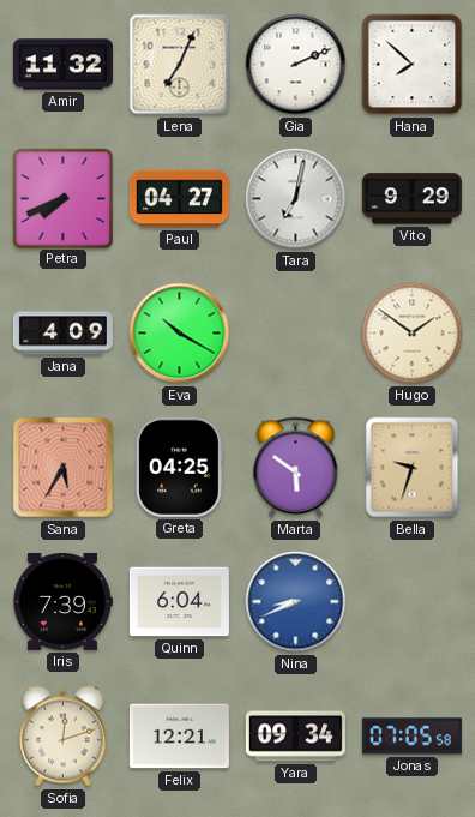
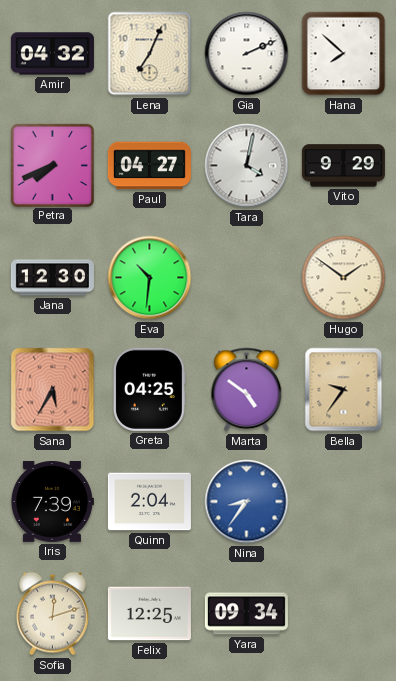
Amir: 11:32 -> 04:32
Tara: 7:02 -> 4:02
Jana: 4:09 -> 12:30
Eva: 10:20 -> 10:31
Marta: 5:51 -> 4:51
Bella: 9:33 -> 9:36
Quinn: 6:04 -> 2:04
Nina: 8:41 -> 8:36
Felix: 12:21 -> 12:25
Jonas: 07:05 -> none
